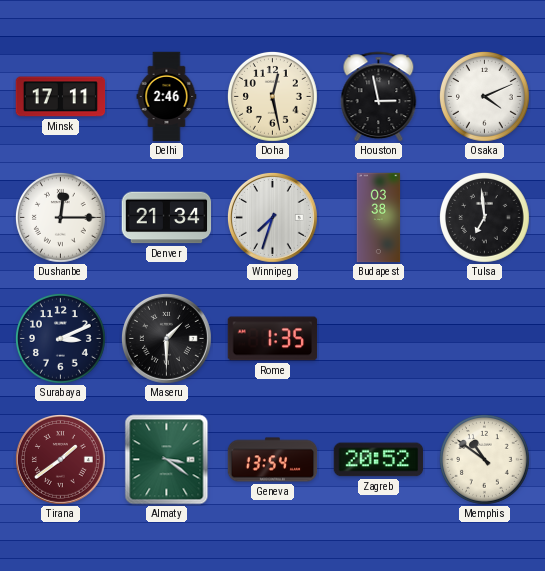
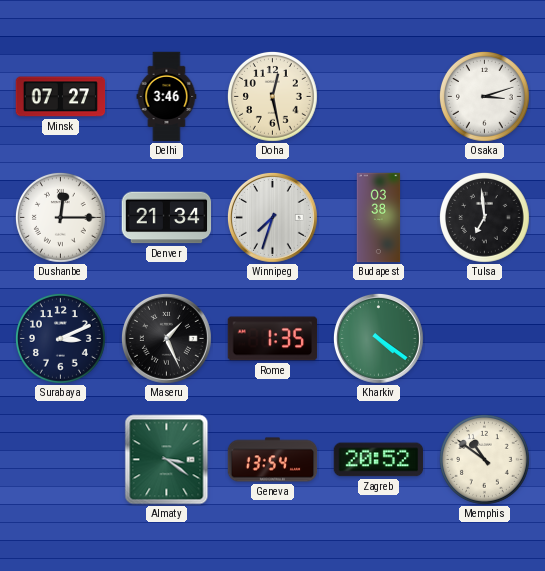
Minsk: 17:11 -> 07:27
Delhi: 2:46 -> 3:46
Houston: 2:58 -> none
Osaka: 4:11 -> 3:12
Maseru: 1:30 -> 1:26
Kharkiv: none -> 4:21
Tirana: 1:39 -> none
